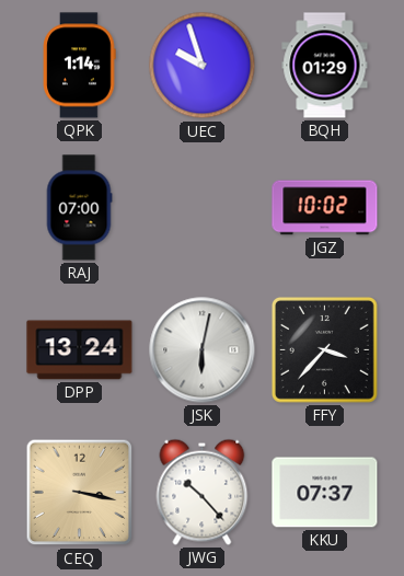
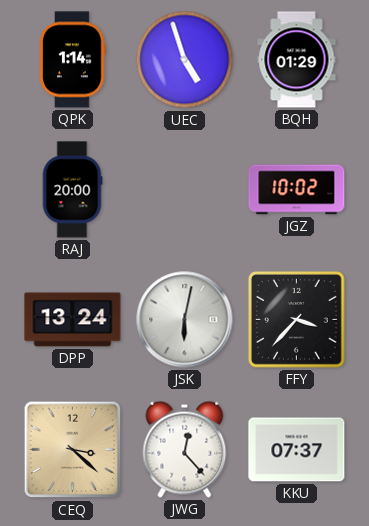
UEC: 9:57 -> 4:57
RAJ: 07:00 -> 20:00
CEQ: 3:17 -> 3:22
JWG: 10:23 -> 12:23
